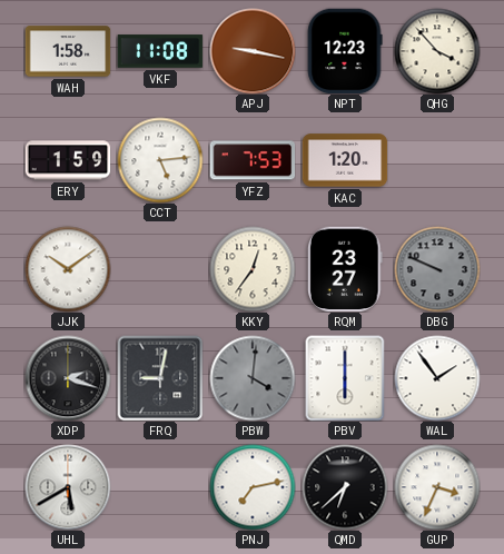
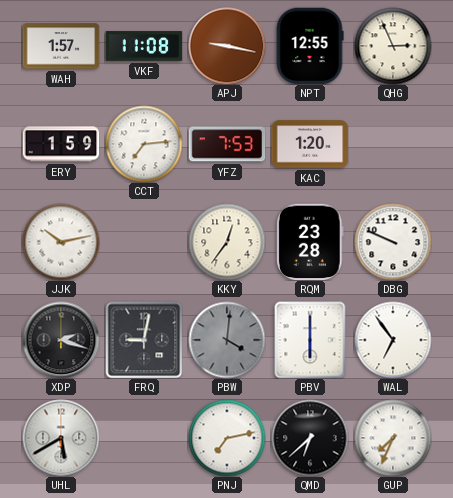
WAH: 1:58 -> 1:57
NPT: 12:23 -> 12:55
QHG: 3:53 -> 2:56
CCT: 5:14 -> 7:14
JJK: 10:09 -> 10:13
RQM: 23:27 -> 23:28
DBG dial: grey -> white
WAL: 1:54 -> 6:54
GUP: 3:34 -> 7:34
